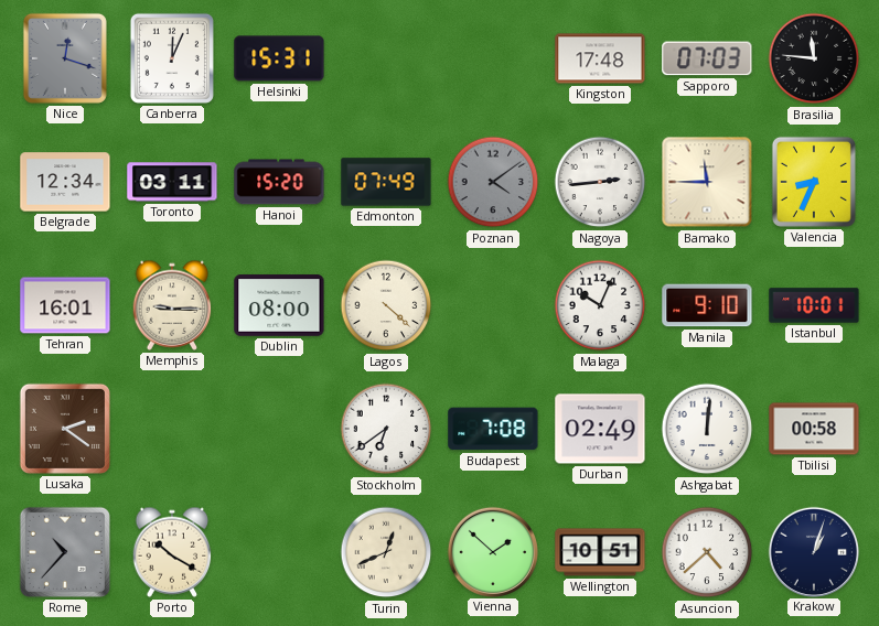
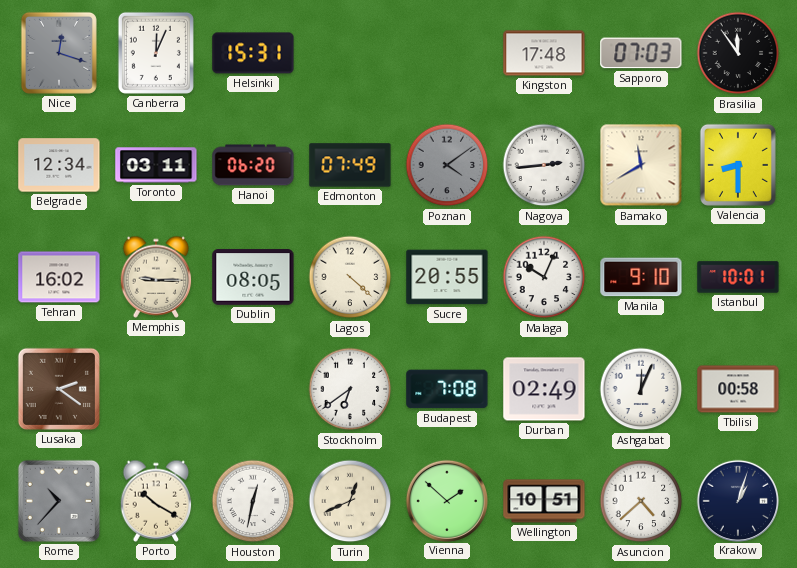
Brasilia: 11:46 -> 11:54
Hanoi: 15:20 -> 06:20
Bamako: 11:45 -> 11:40
Valencia: 8:34 -> 8:30
Tehran: 16:01 -> 16:02
Dublin: 08:00 -> 08:05
Sucre: none -> 20:55
Ashgabat: 12:01 -> 12:04
Houston: none -> 12:32
